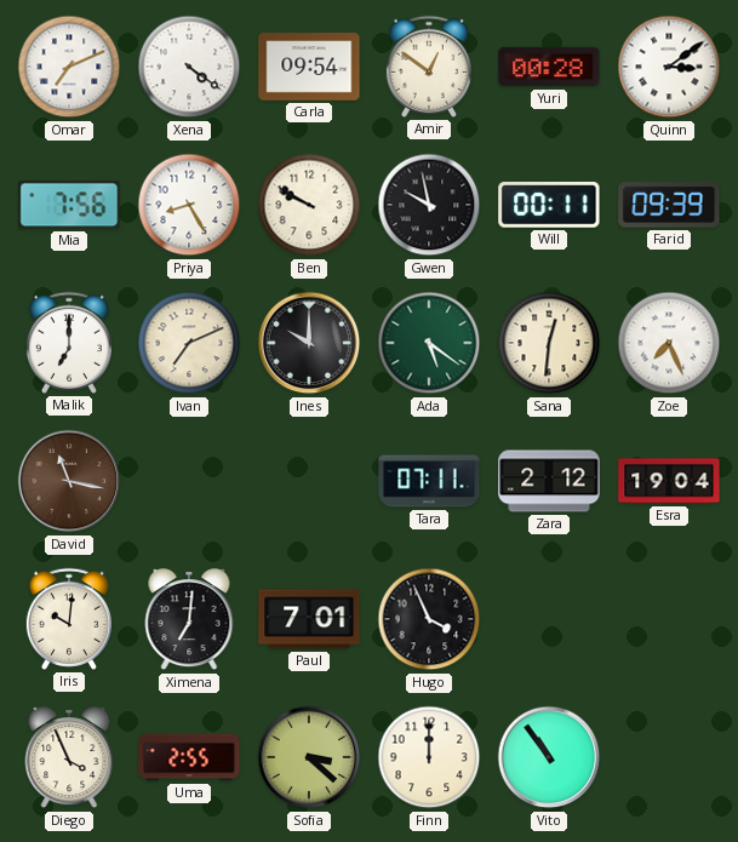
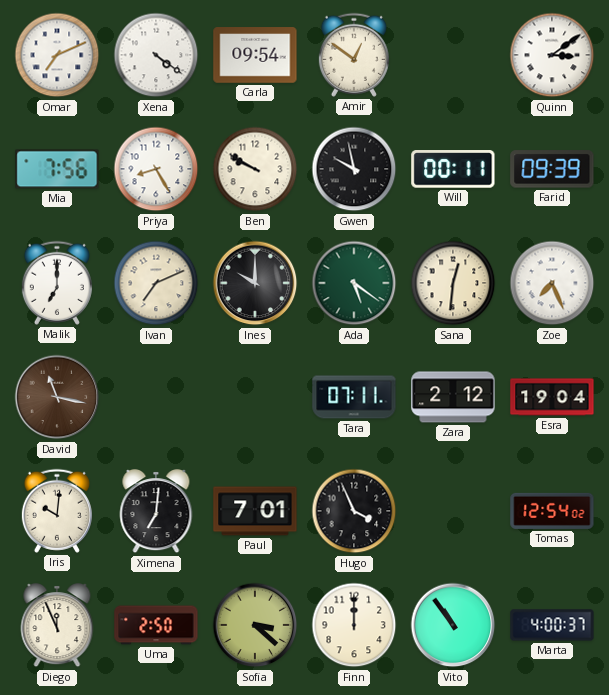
Yuri: 00:28 -> none
Tomas: none -> 12:54
Diego: 3:56 -> 11:56
Uma: 2:55 -> 2:50
Marta: none -> 4:00
